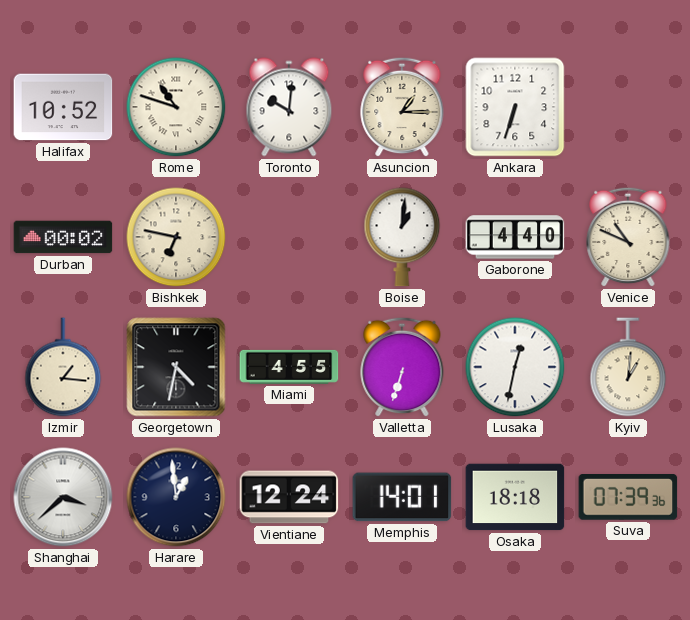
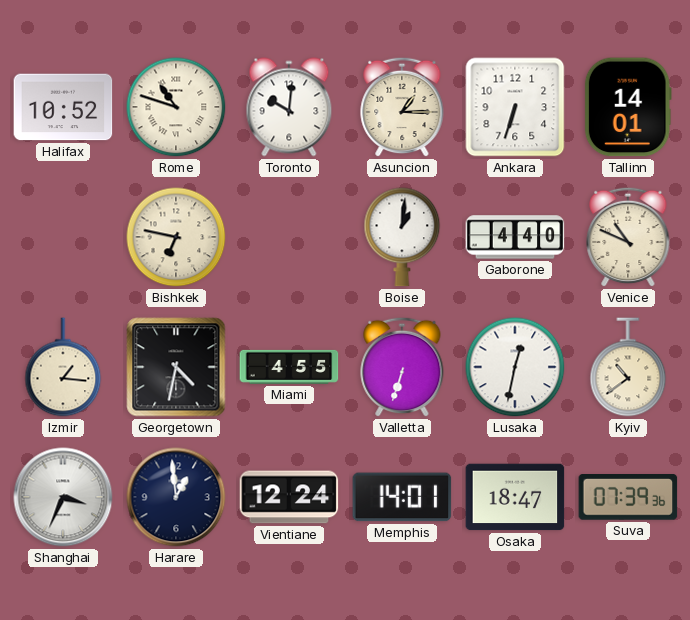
Tallinn: none -> 14:01
Durban: 00:02 -> none
Kyiv: 1:01 -> 10:39
Shanghai: 3:38 -> 3:34
Osaka: 18:18 -> 18:47
